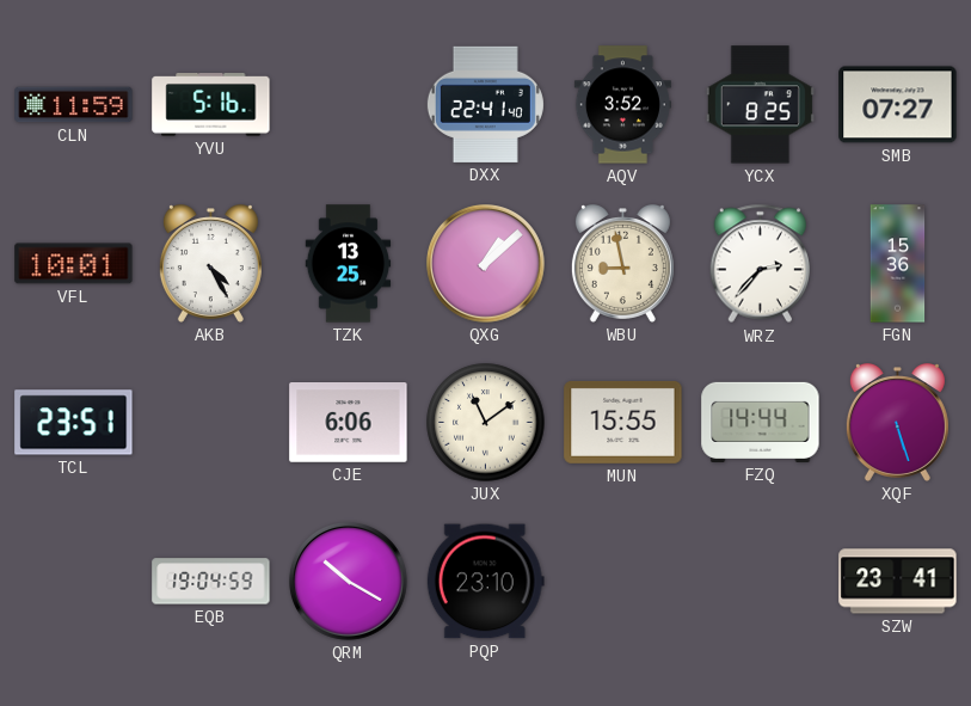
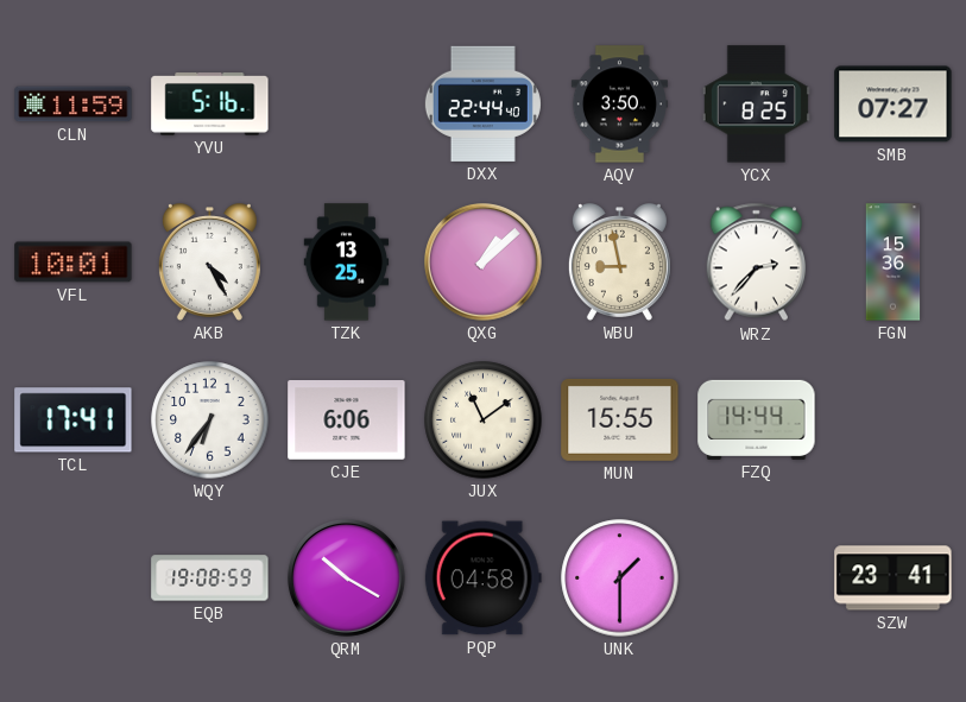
DXX: 22:41 -> 22:44
AQV: 3:52 -> 3:50
TCL: 23:51 -> 17:41
WQY: none -> 6:36
XQF: 5:27 -> none
EQB: 19:04 -> 19:08
PQP: 23:10 -> 04:58
UNK: none -> 1:30
